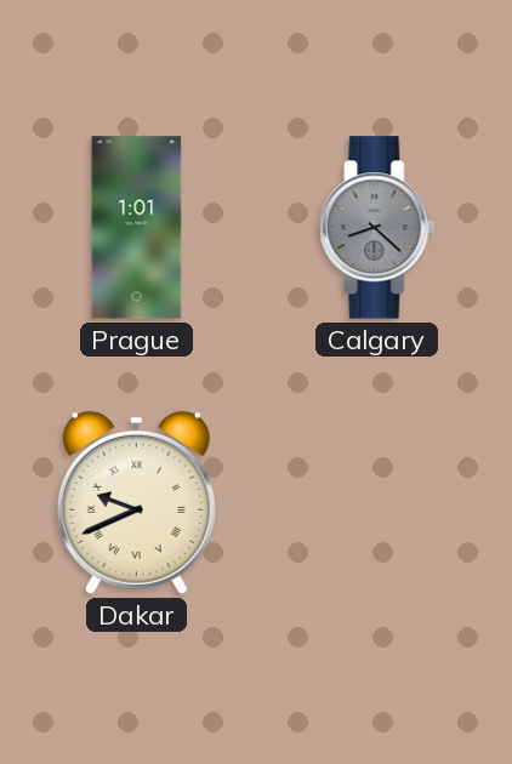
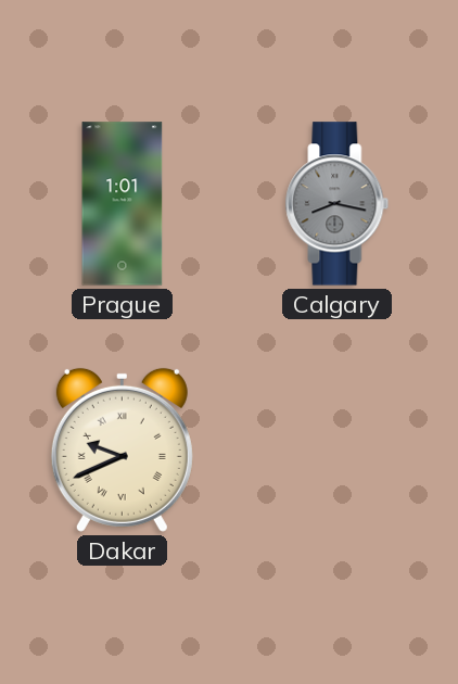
Calgary: 8:22 -> 8:17
